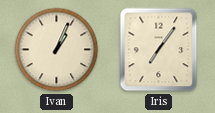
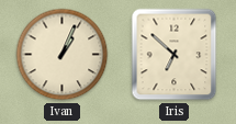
Iris: 7:06 -> 6:52
